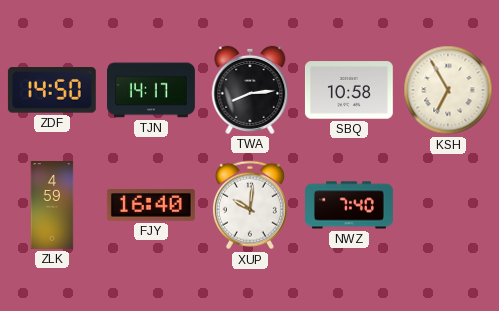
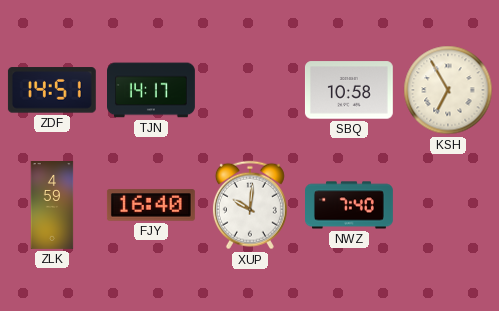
ZDF: 14:50 -> 14:51
TWA: 8:14 -> none
